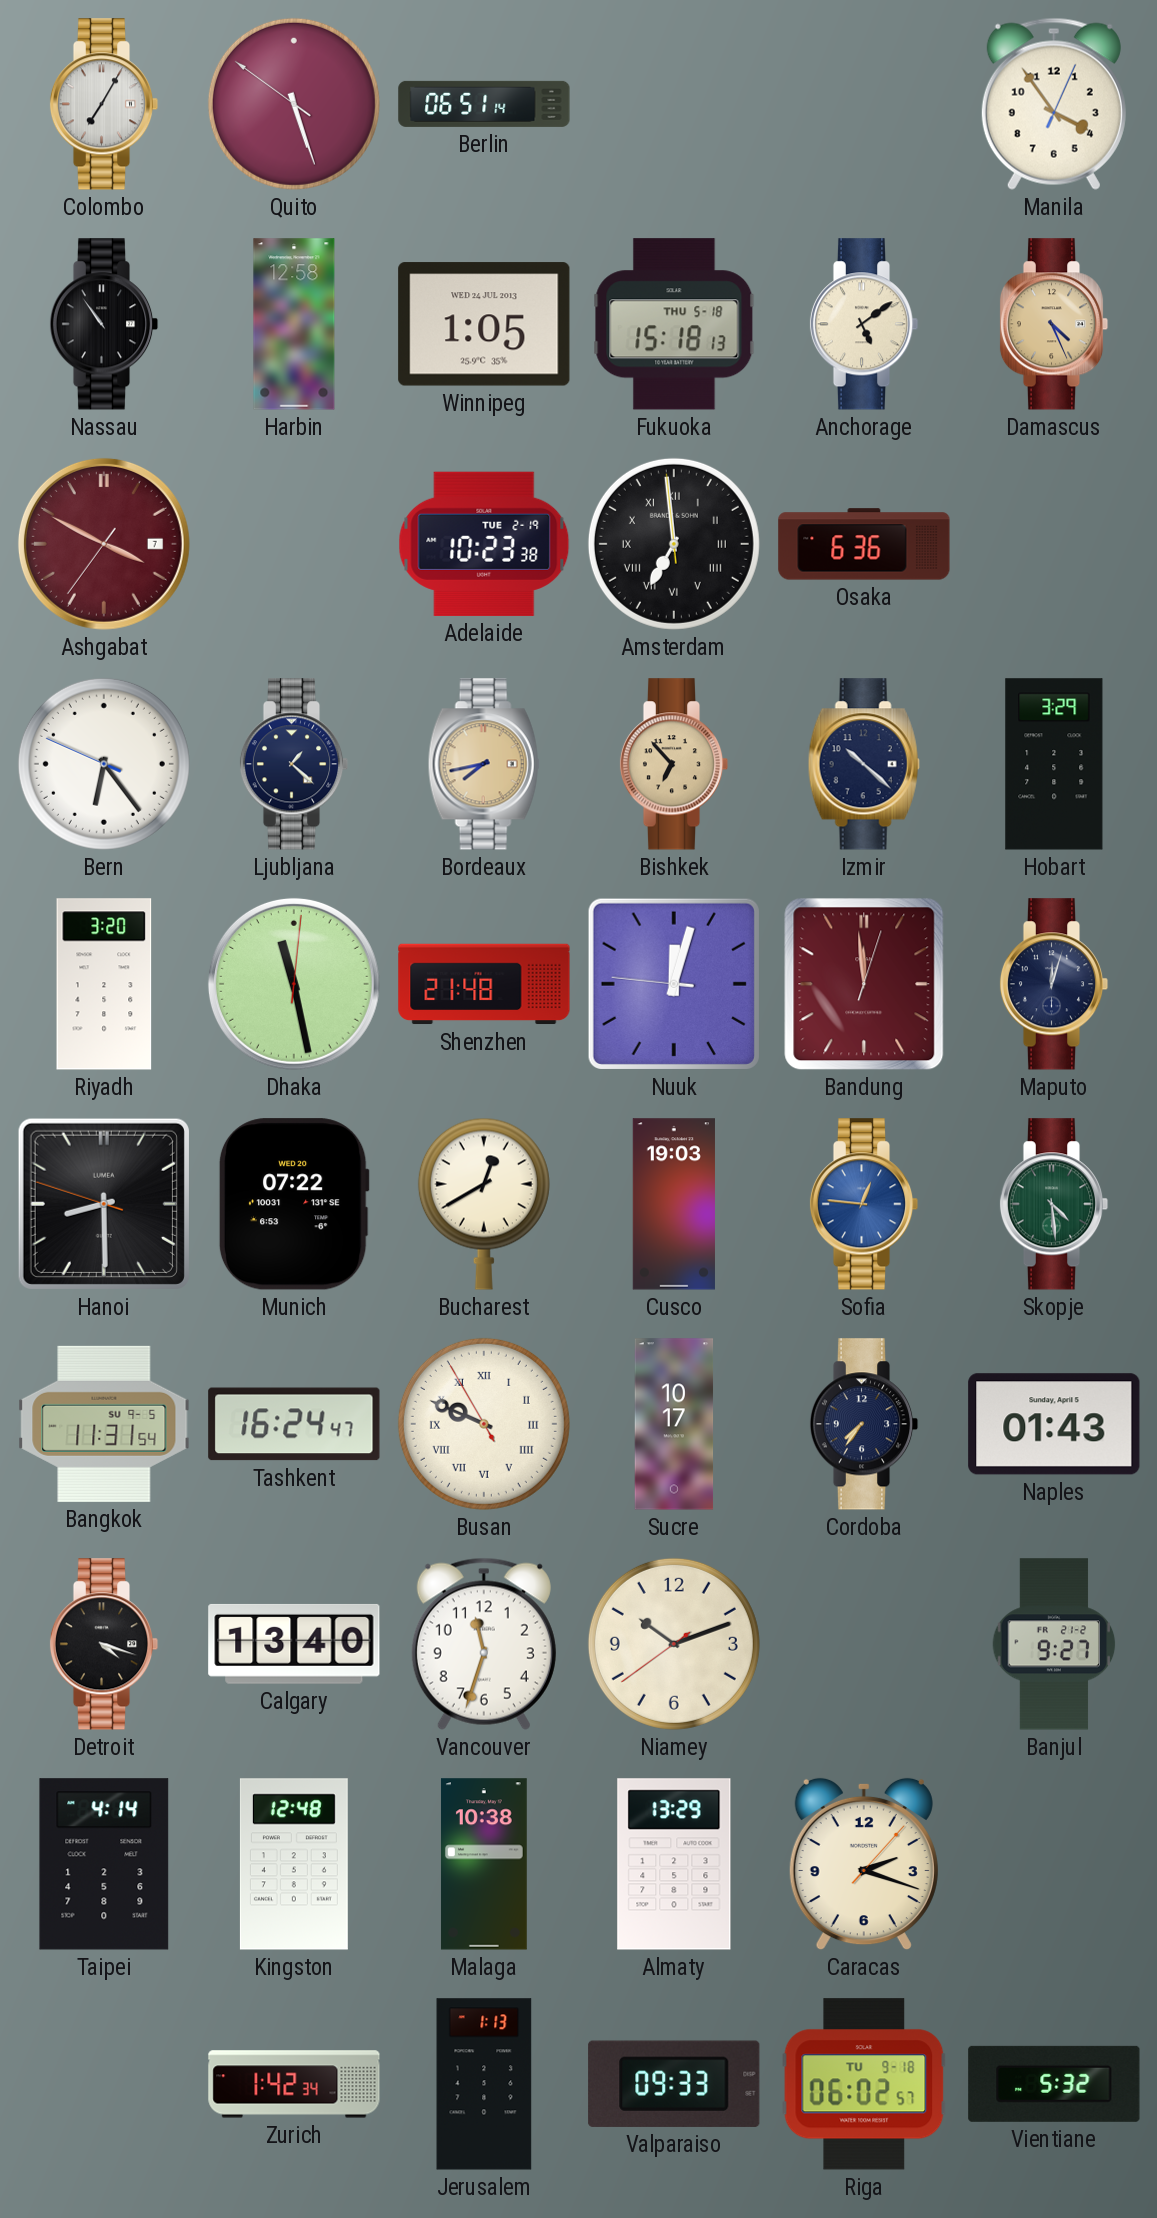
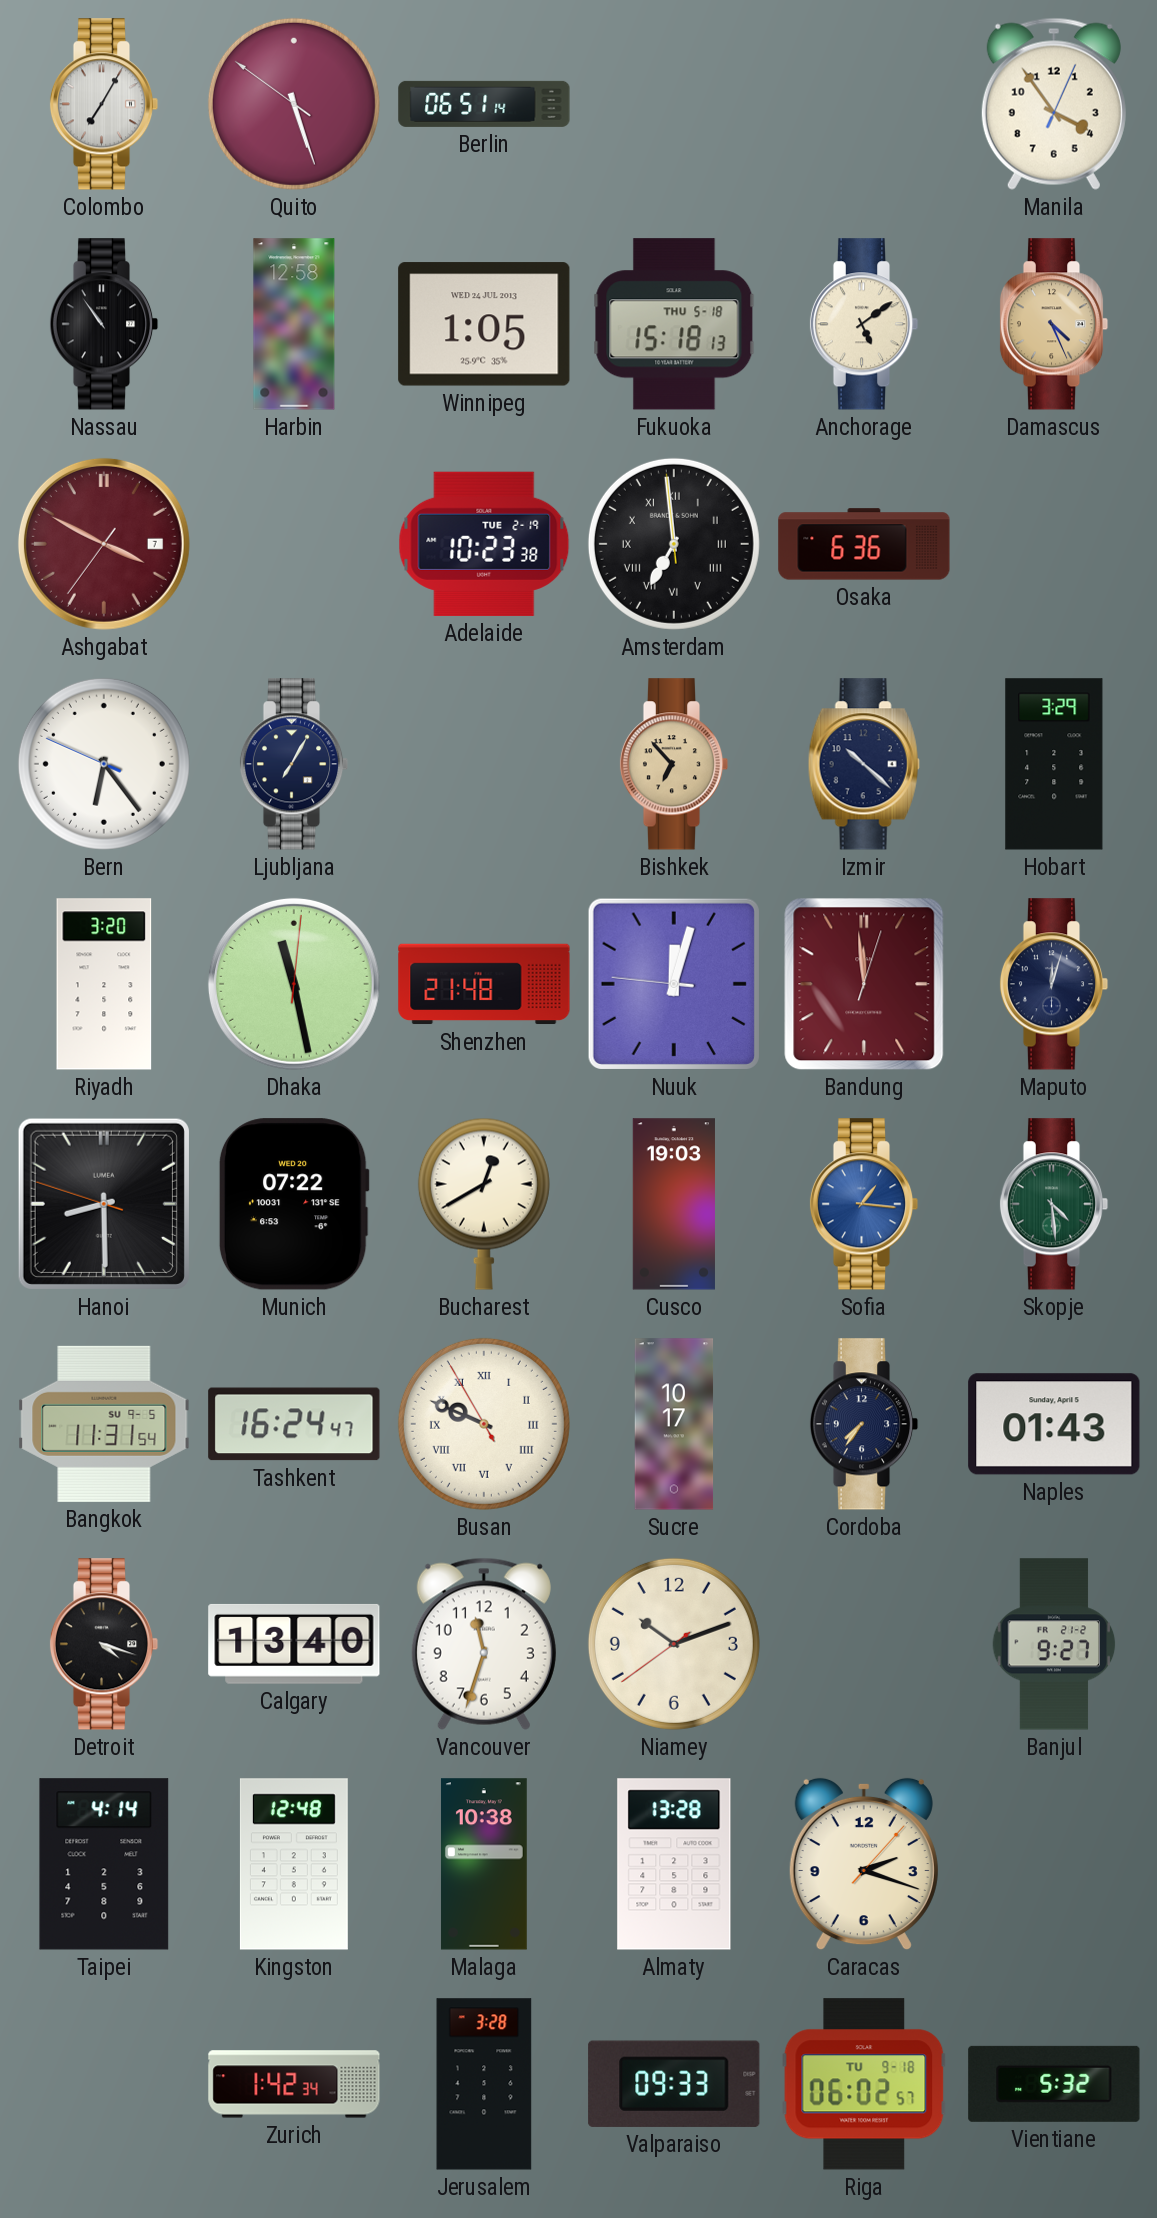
Ljubljana: 1:22 -> 7:05
Bordeaux: 7:43 -> none
Sofia: 12:46 -> 1:16
Almaty: 13:29 -> 13:28
Jerusalem: 1:13 -> 3:28
